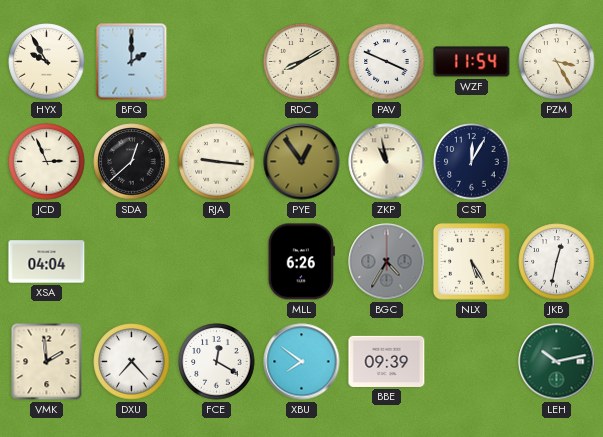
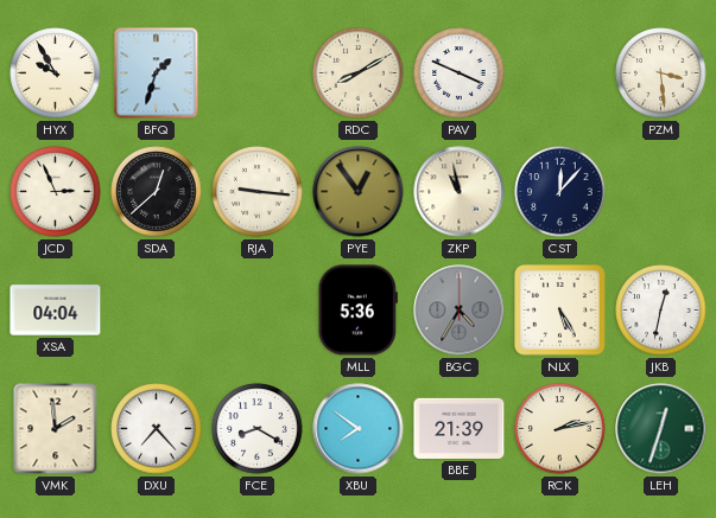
BFQ: 2:00 -> 1:33
WZF: 11:54 -> none
PZM: 3:25 -> 3:29
CST: 12:05 -> 12:07
MLL: 6:26 -> 5:36
FCE: 12:20 -> 8:20
BBE: 09:39 -> 21:39
RCK: none -> 2:13
LEH: 10:13 -> 12:33
